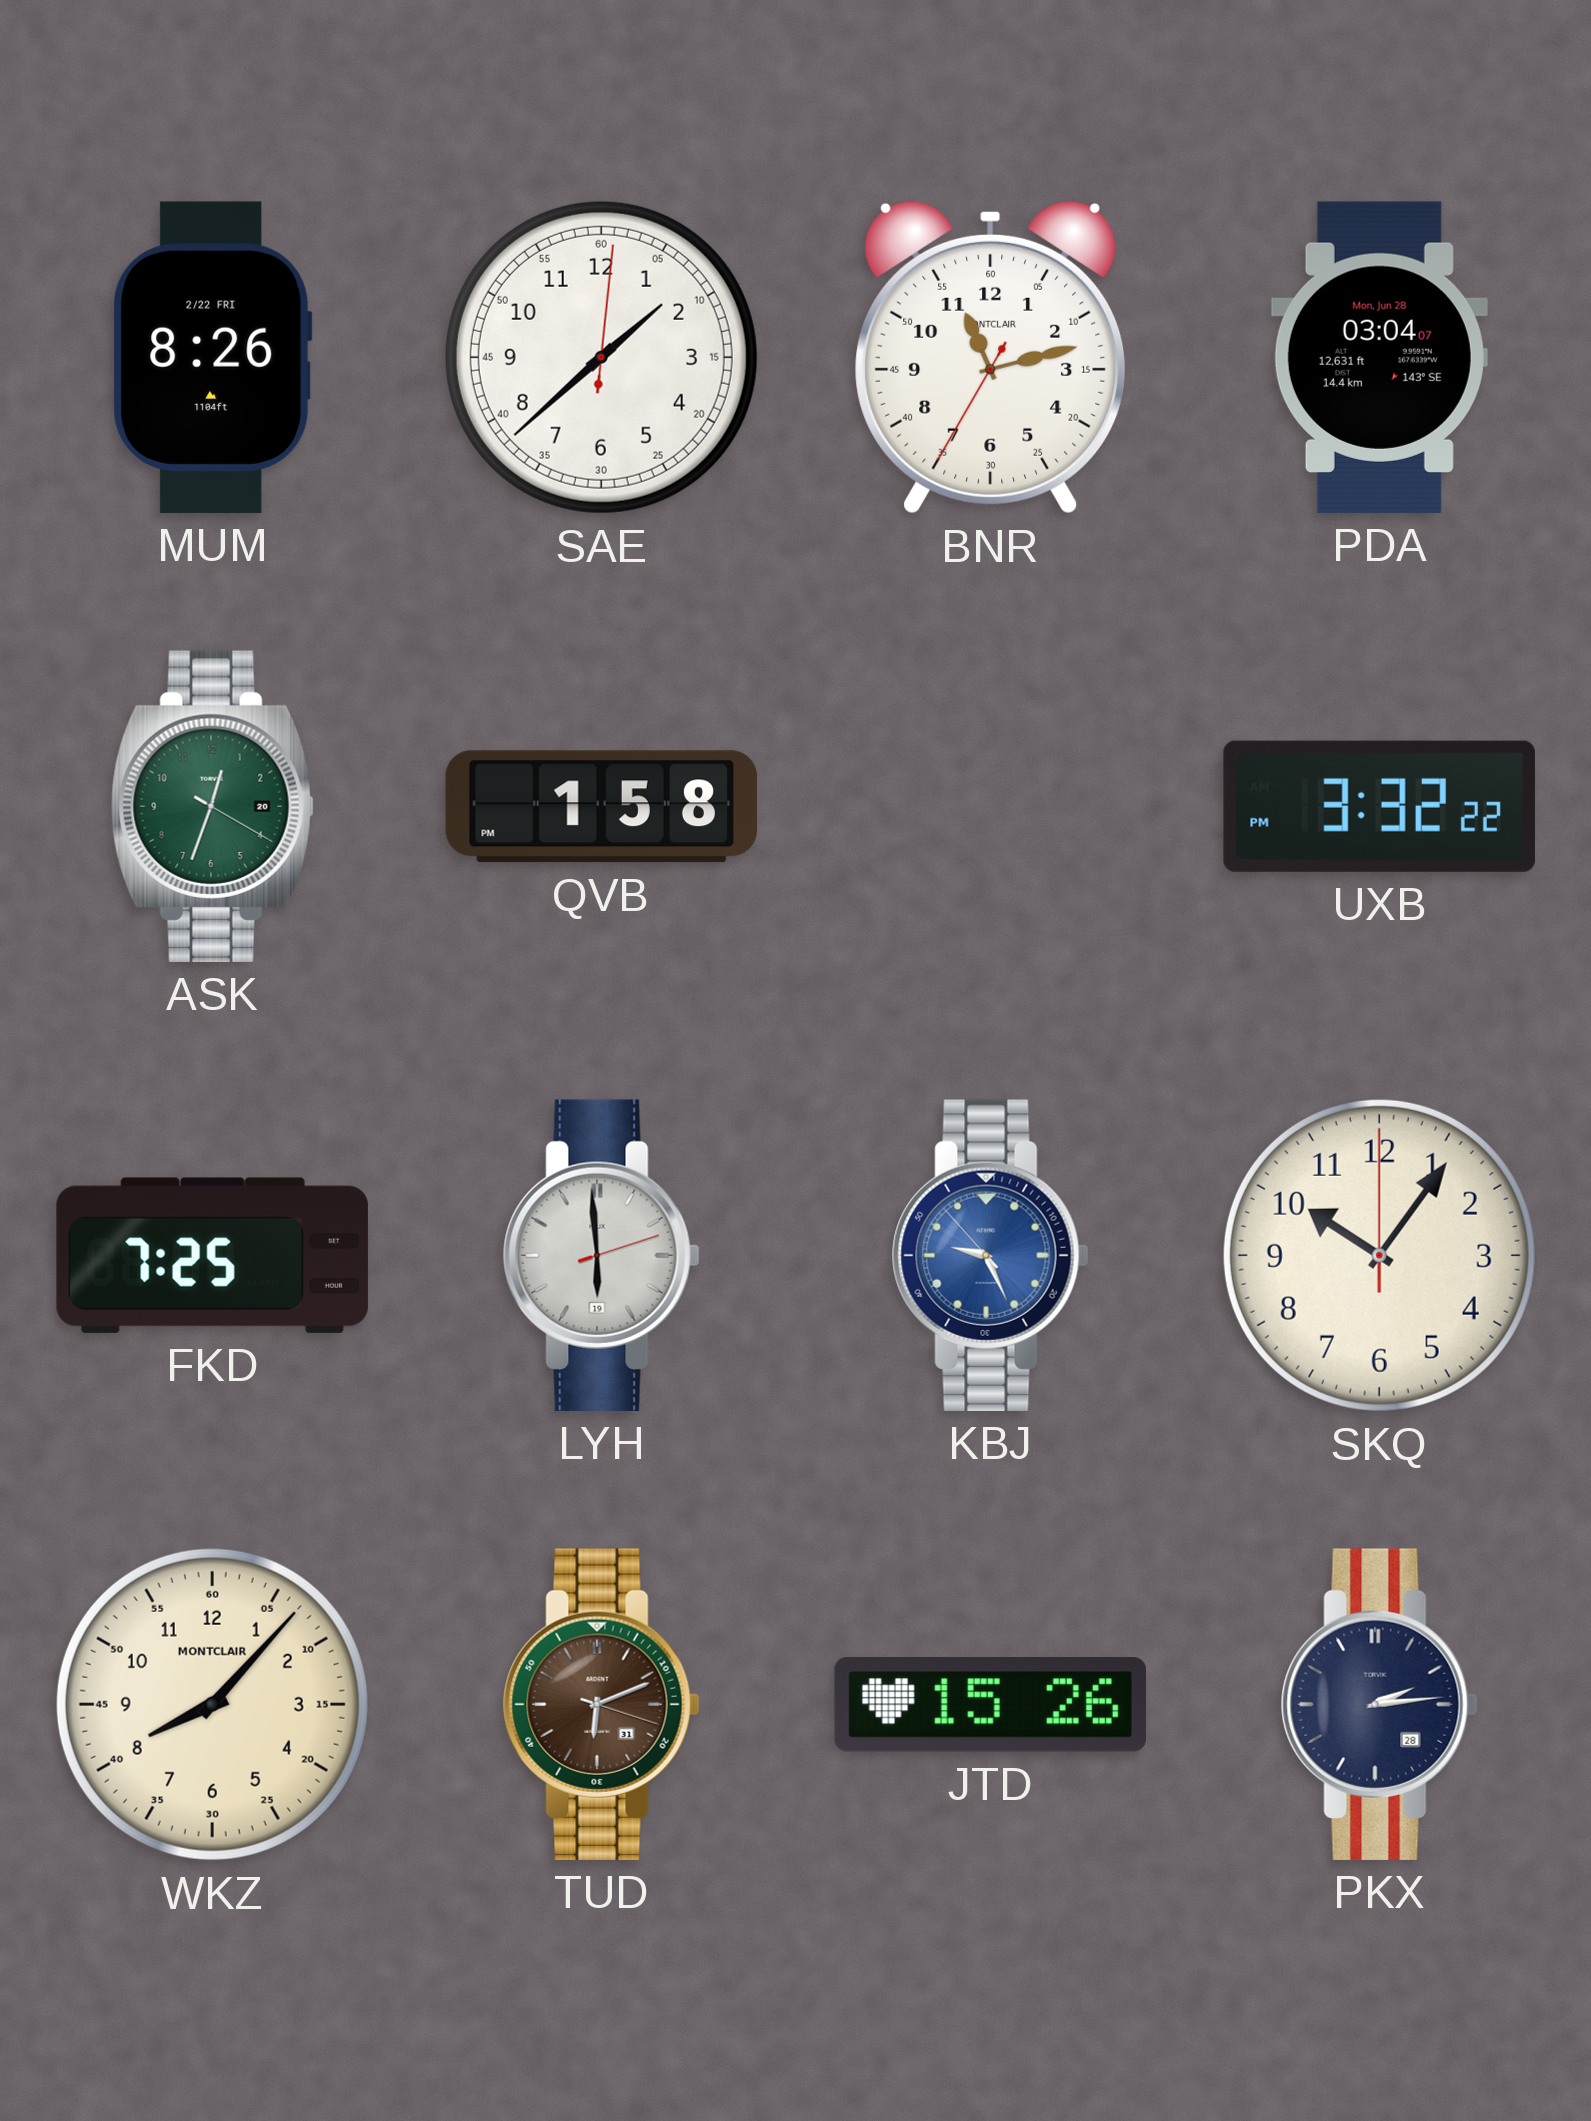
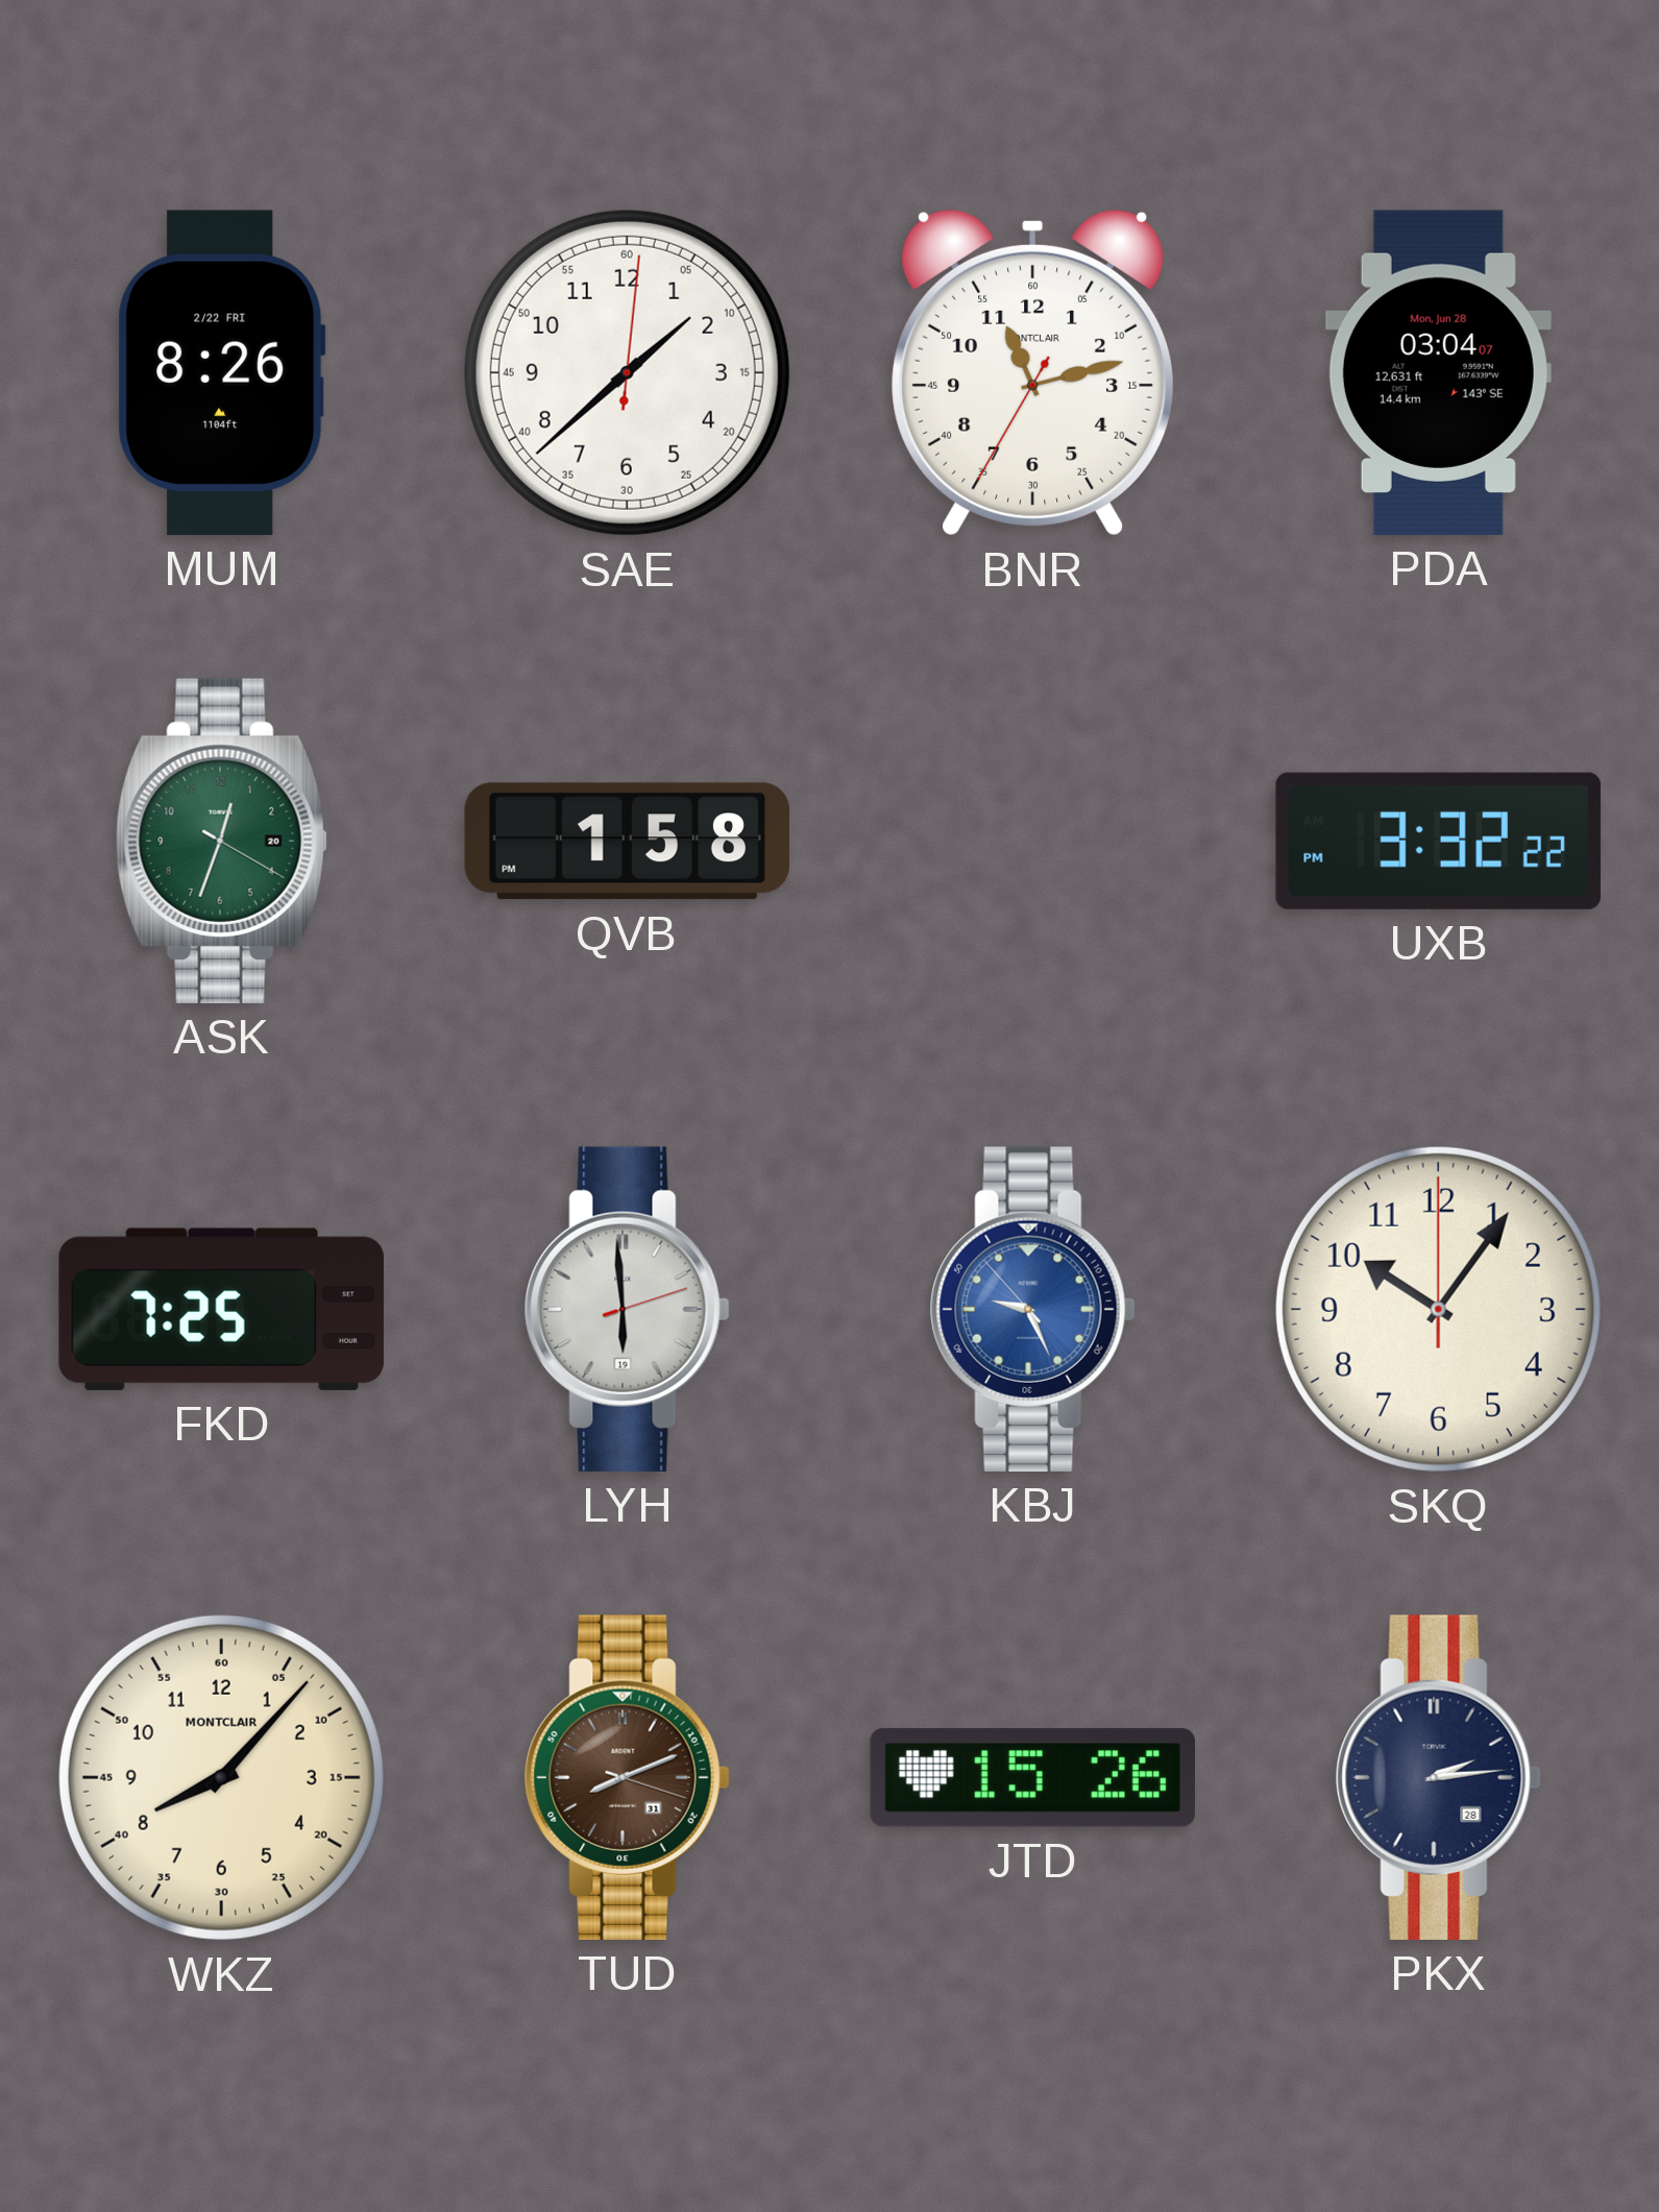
TUD: 6:11 -> 8:11
